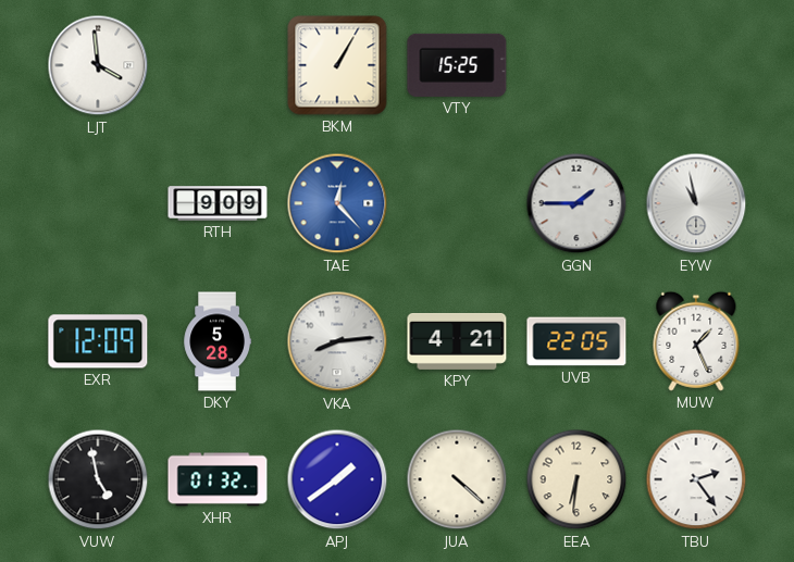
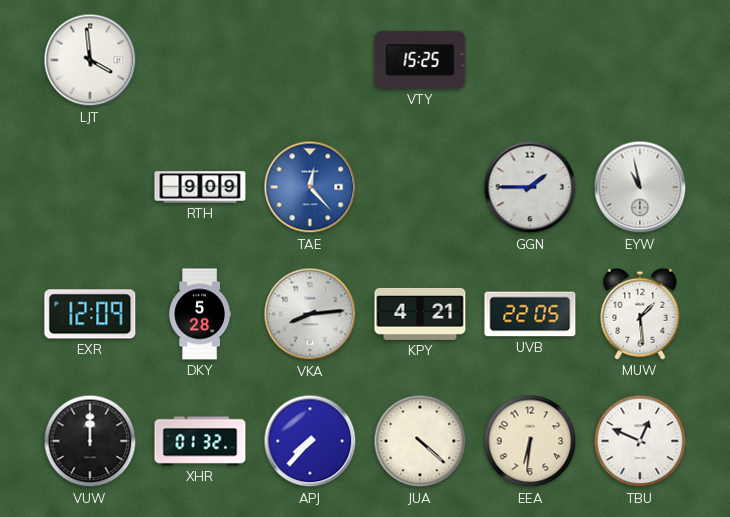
BKM: 1:05 -> none
MUW: 1:26 -> 1:29
VUW: 4:58 -> 12:00
APJ: 1:39 -> 7:37
TBU: 2:24 -> 12:49
